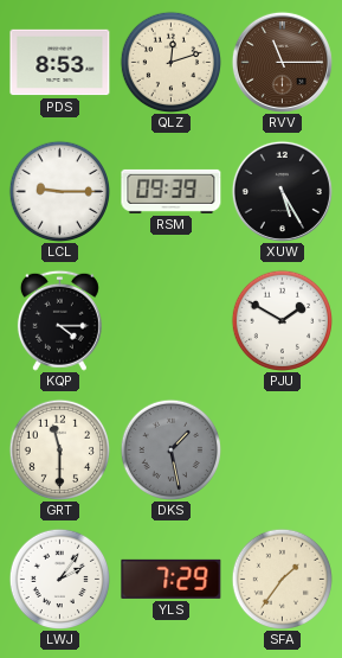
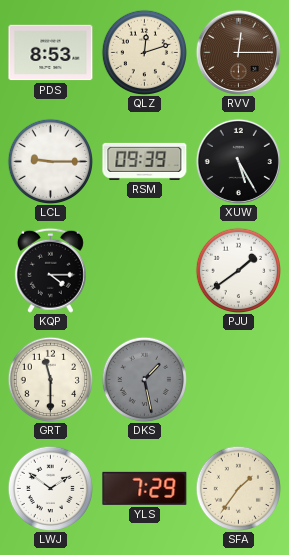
RVV: 11:15 -> 12:15
PJU: 1:50 -> 1:39
LWJ: 2:06 -> 1:51
